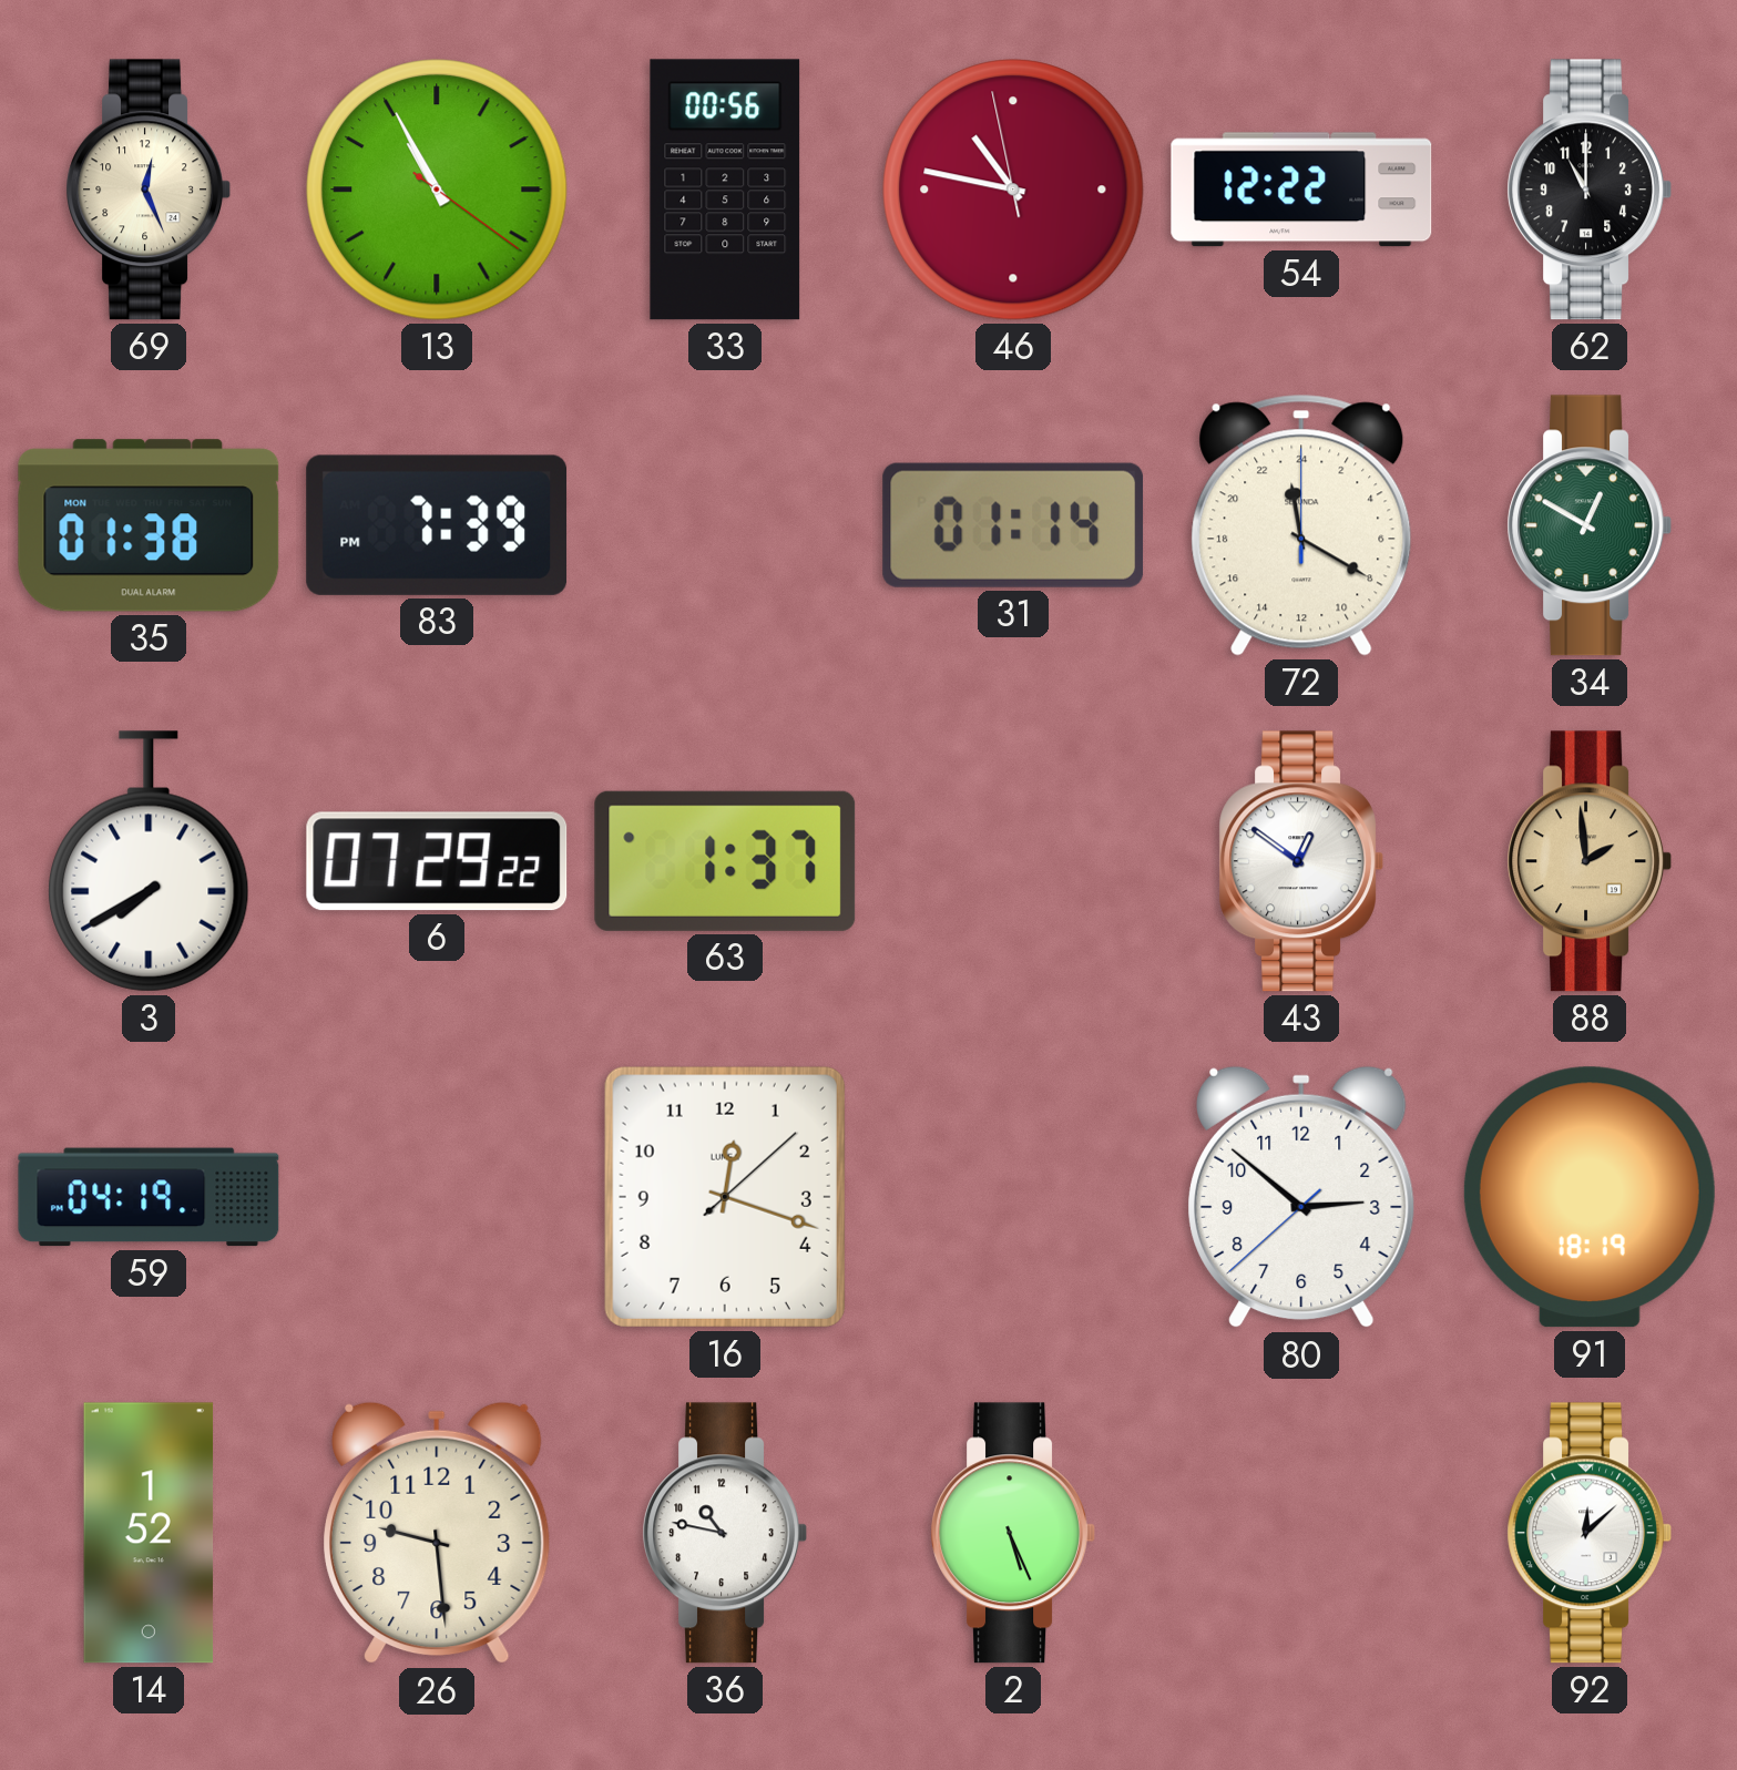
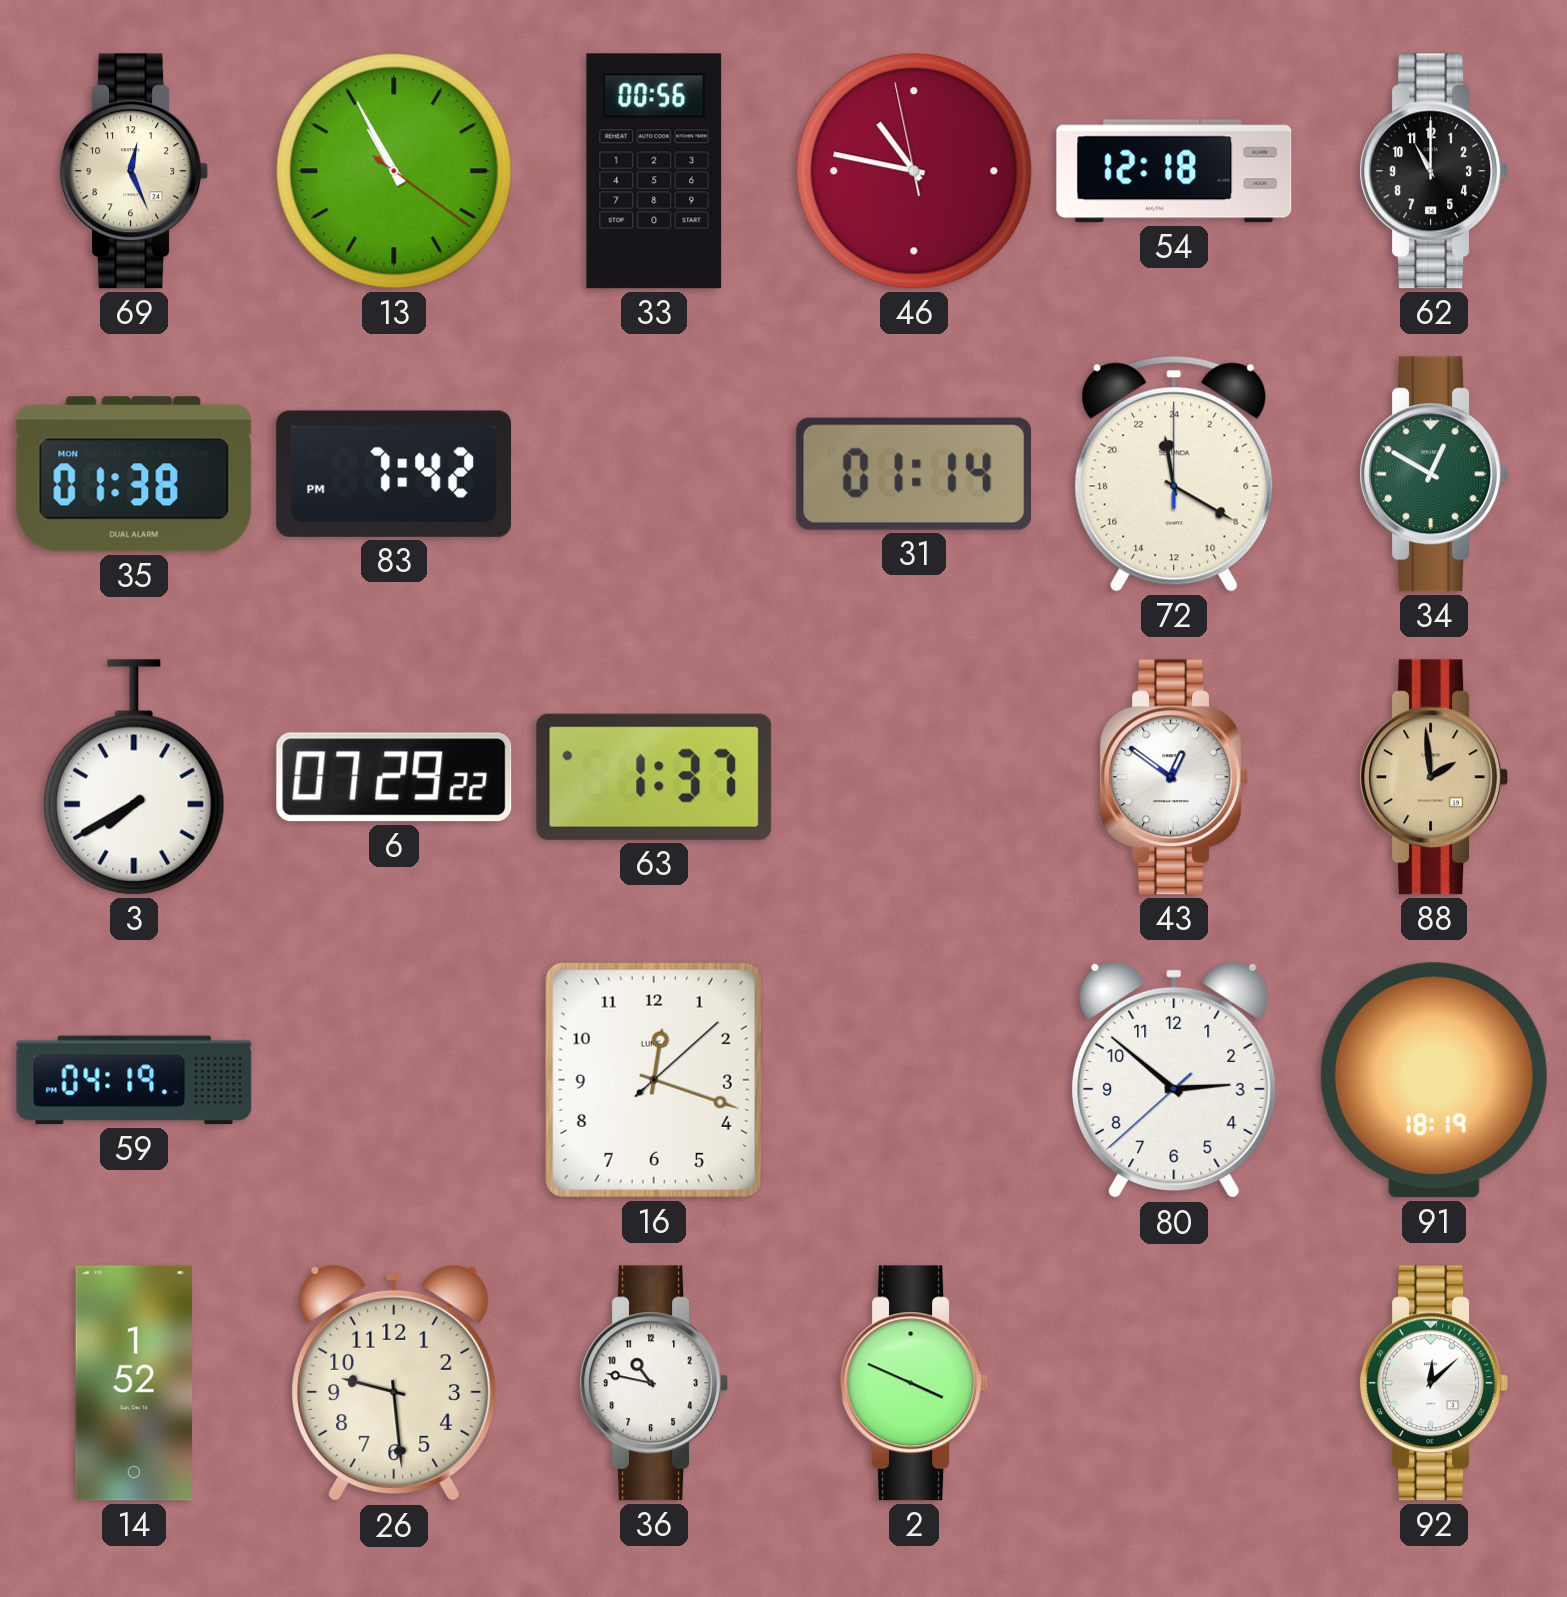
54: 12:22 -> 12:18
83: 7:39 -> 7:42
2: 5:26 -> 3:49
